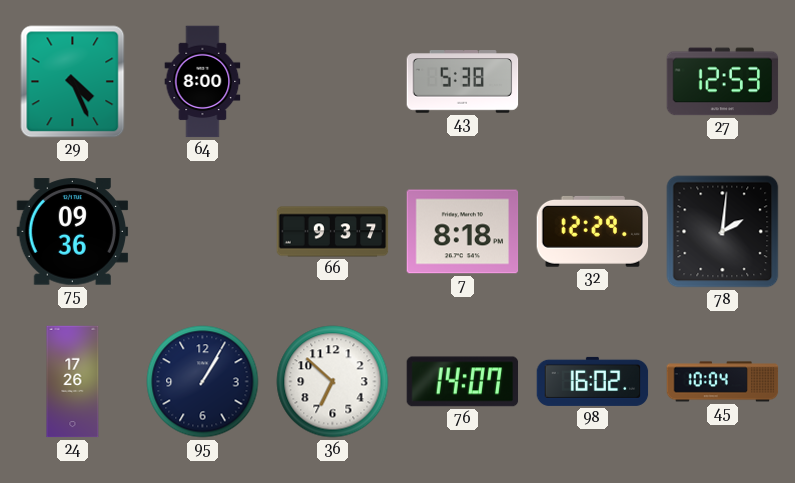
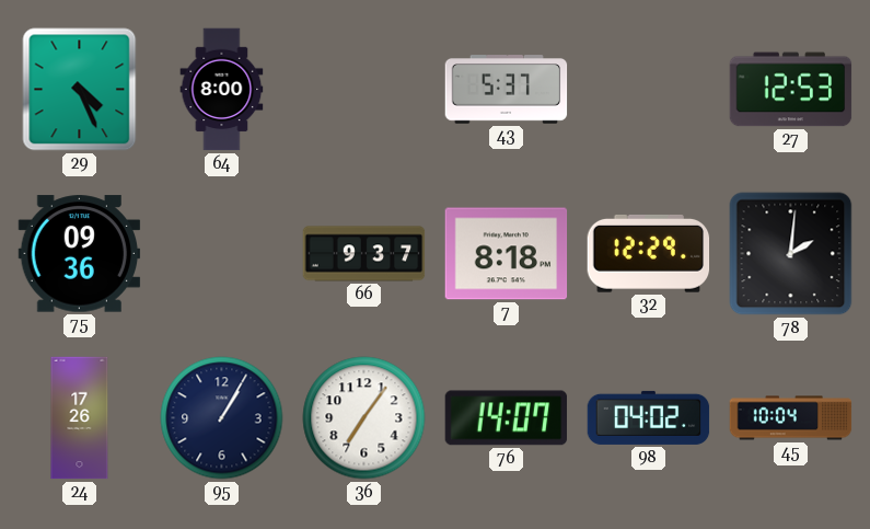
43: 5:38 -> 5:37
36: 6:52 -> 7:06
98: 16:02 -> 04:02
